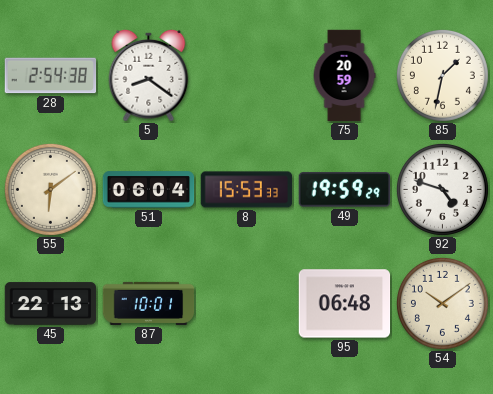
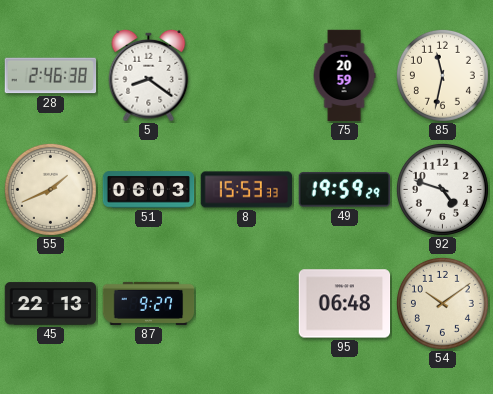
28: 2:54 -> 2:46
85: 1:32 -> 11:32
55: 6:09 -> 1:41
51: 06:04 -> 06:03
87: 10:01 -> 9:27
